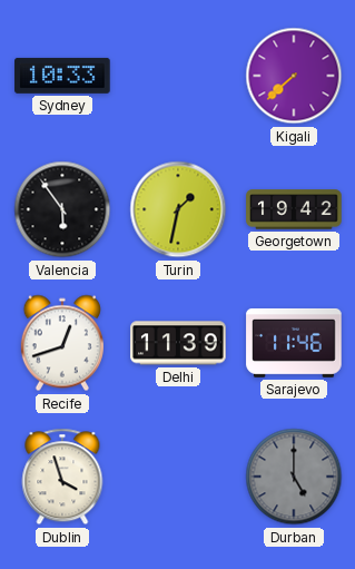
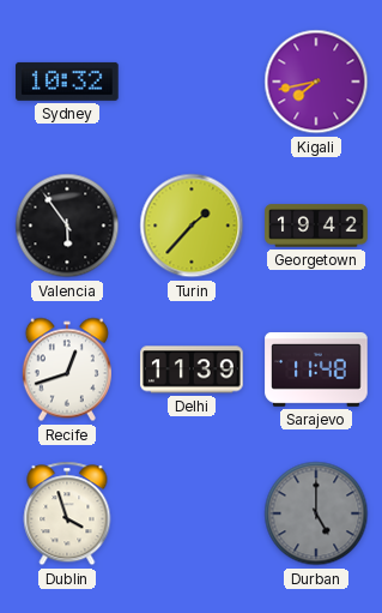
Sydney: 10:33 -> 10:32
Kigali: 7:38 -> 7:43
Turin: 1:32 -> 1:37
Sarajevo: 11:46 -> 11:48
